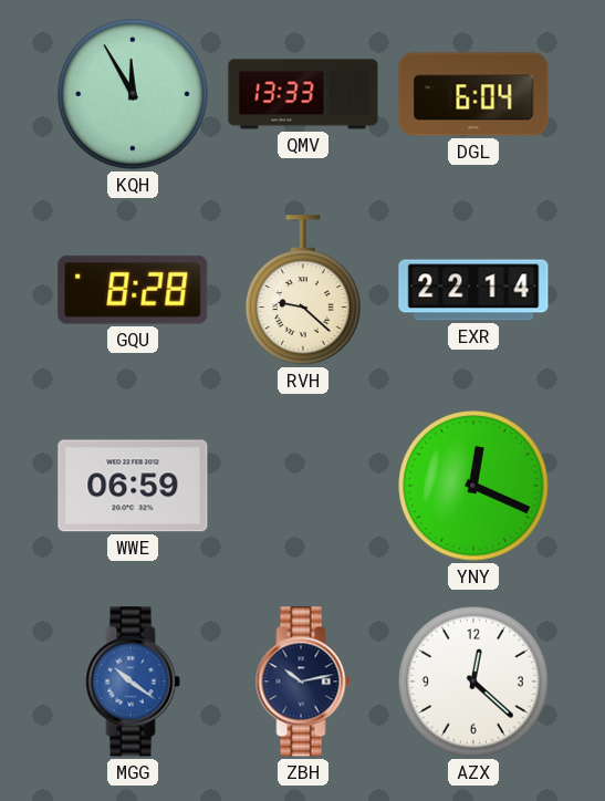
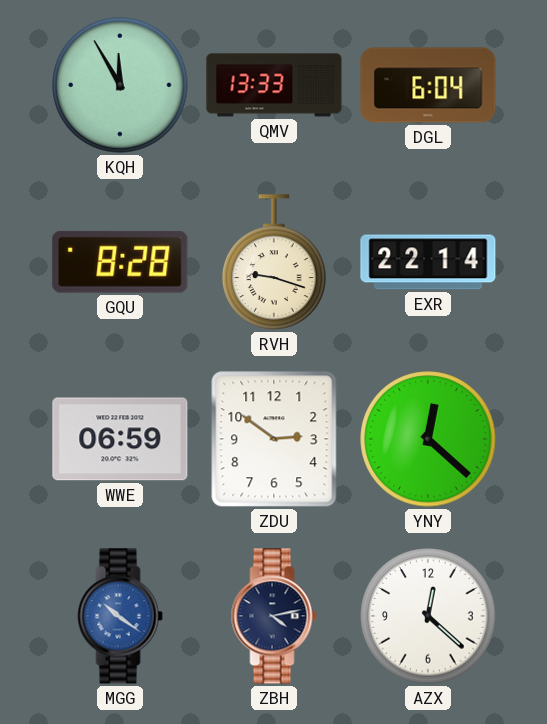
RVH: 9:22 -> 9:18
ZDU: none -> 2:51
YNY: 12:19 -> 12:22
ZBH: 10:13 -> 4:13
